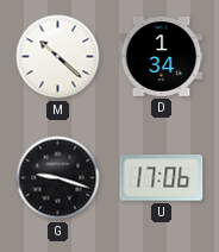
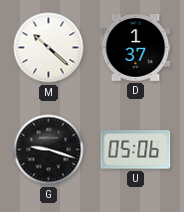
D: 1:34 -> 1:37
U: 17:06 -> 05:06
